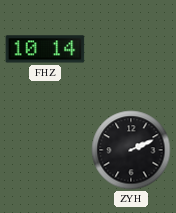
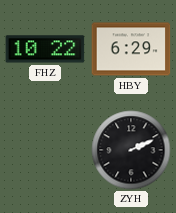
FHZ: 10:14 -> 10:22
HBY: none -> 6:29
